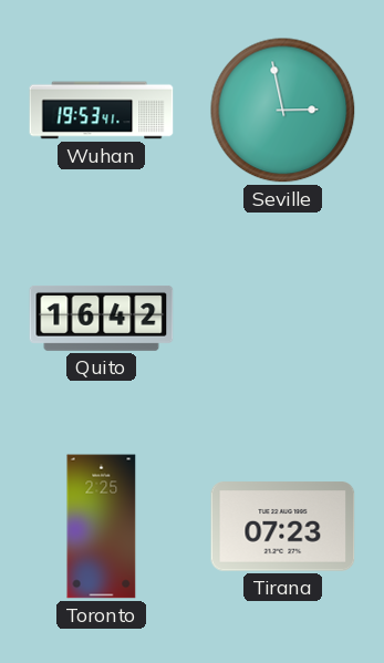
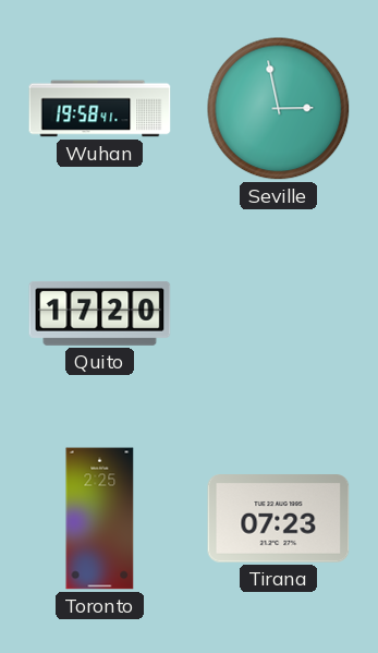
Wuhan: 19:53 -> 19:58
Quito: 16:42 -> 17:20
